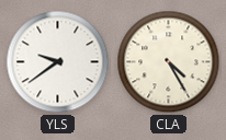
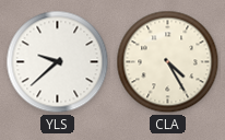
YLS: 9:39 -> 9:38
